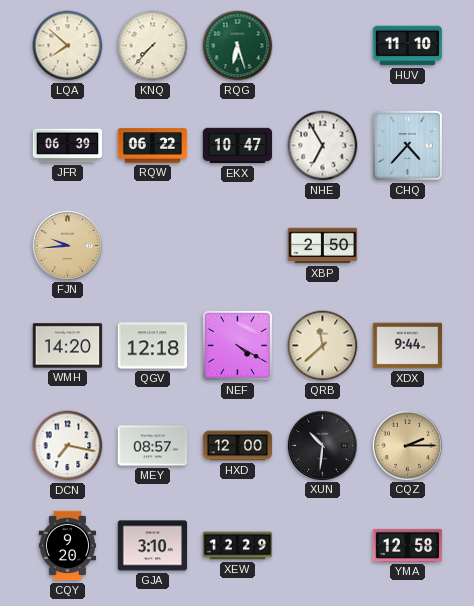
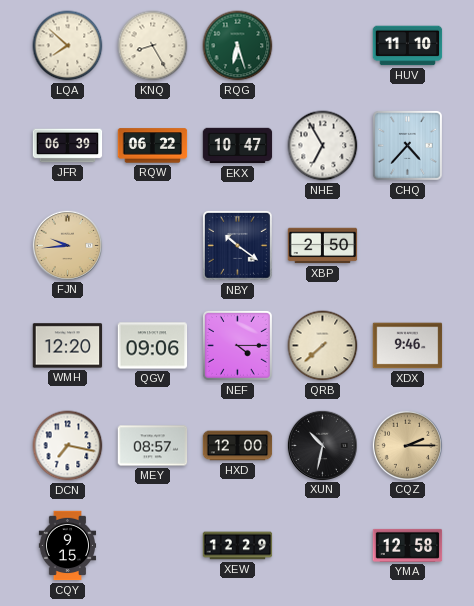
KNQ: 7:37 -> 8:25
NBY: none -> 10:21
WMH: 14:20 -> 12:20
QGV: 12:18 -> 09:06
NEF: 4:20 -> 4:15
QRB: 11:38 -> 7:38
XDX: 9:44 -> 9:46
XUN: 10:31 -> 10:32
CQY: 9:20 -> 9:15
GJA: 3:10 -> none
